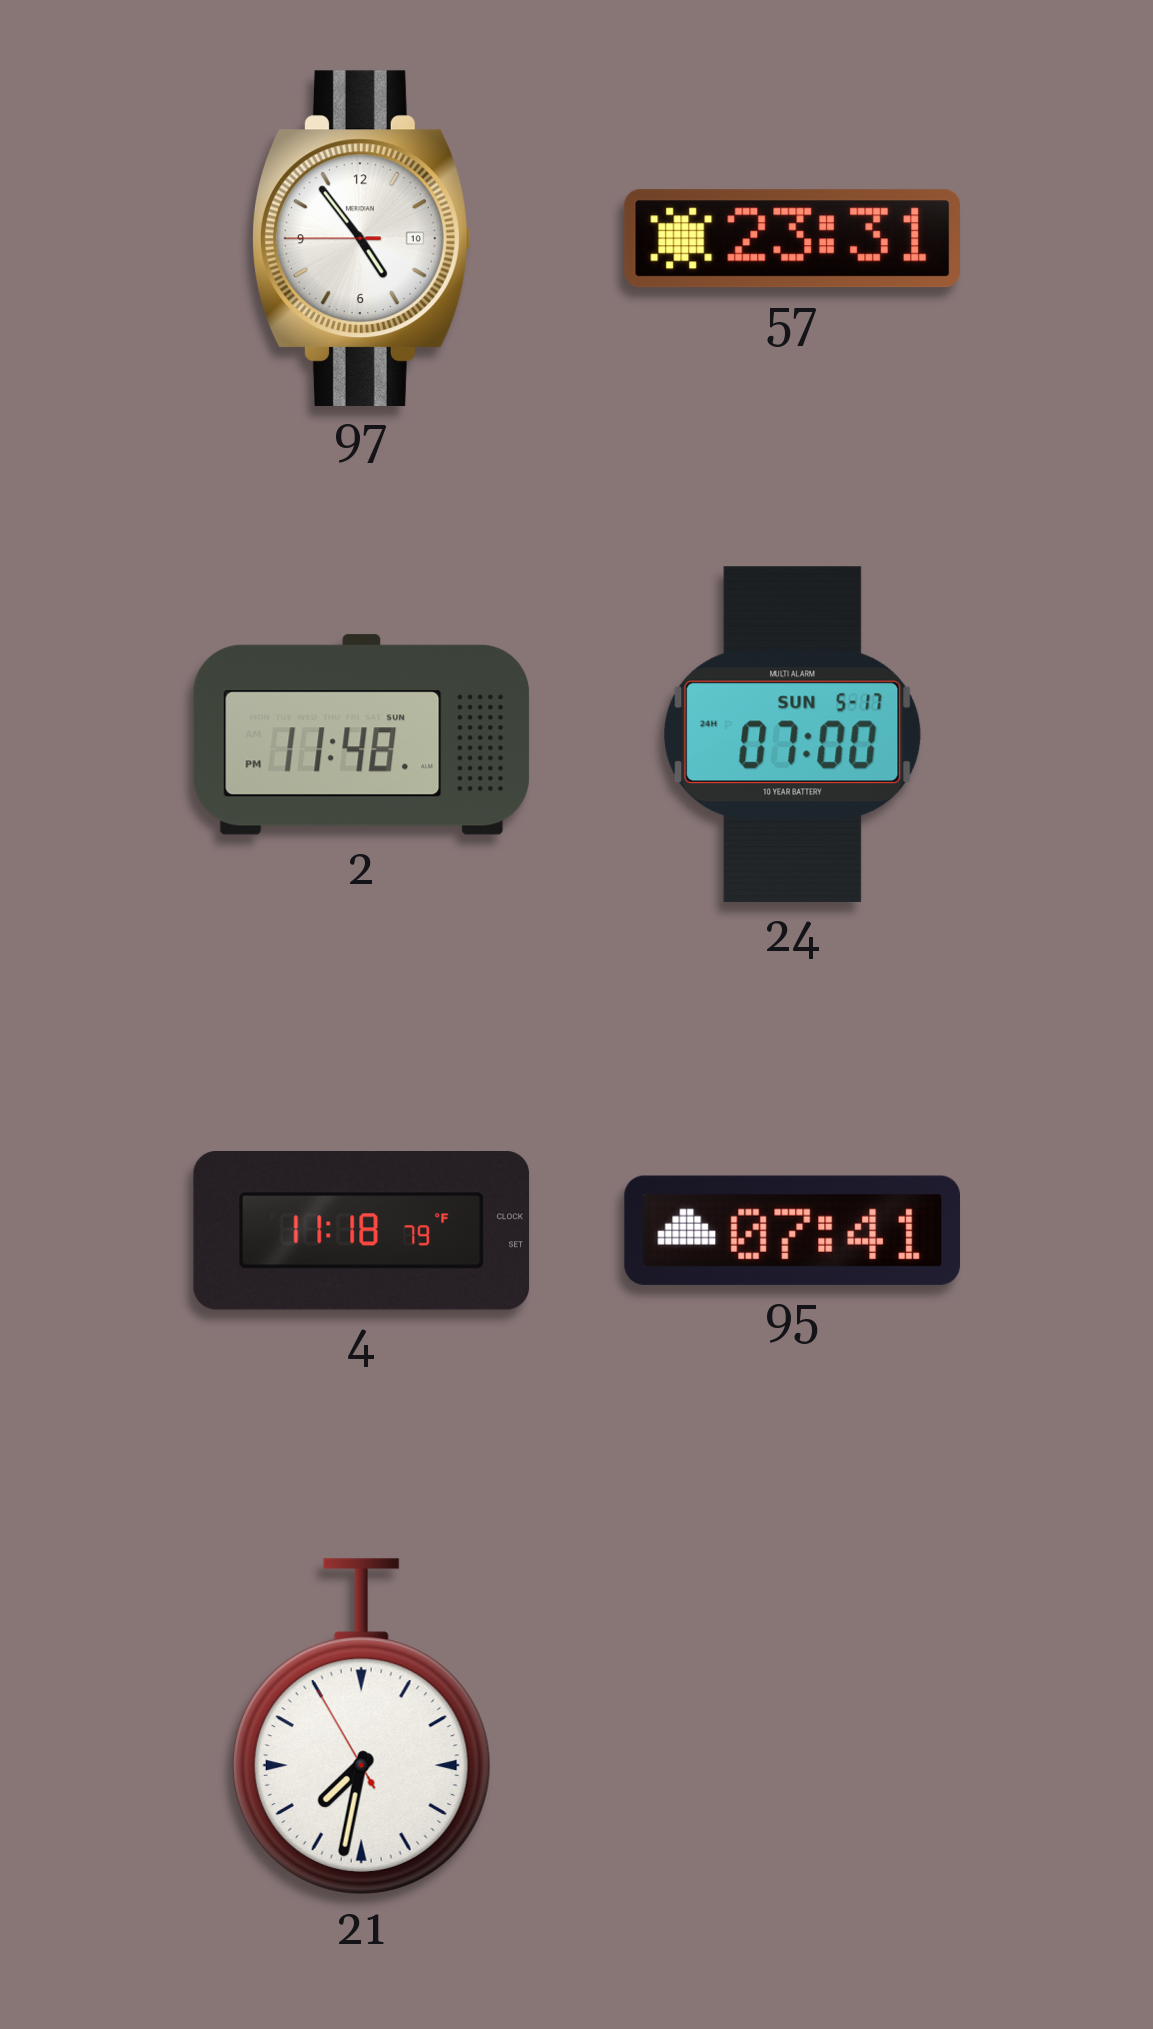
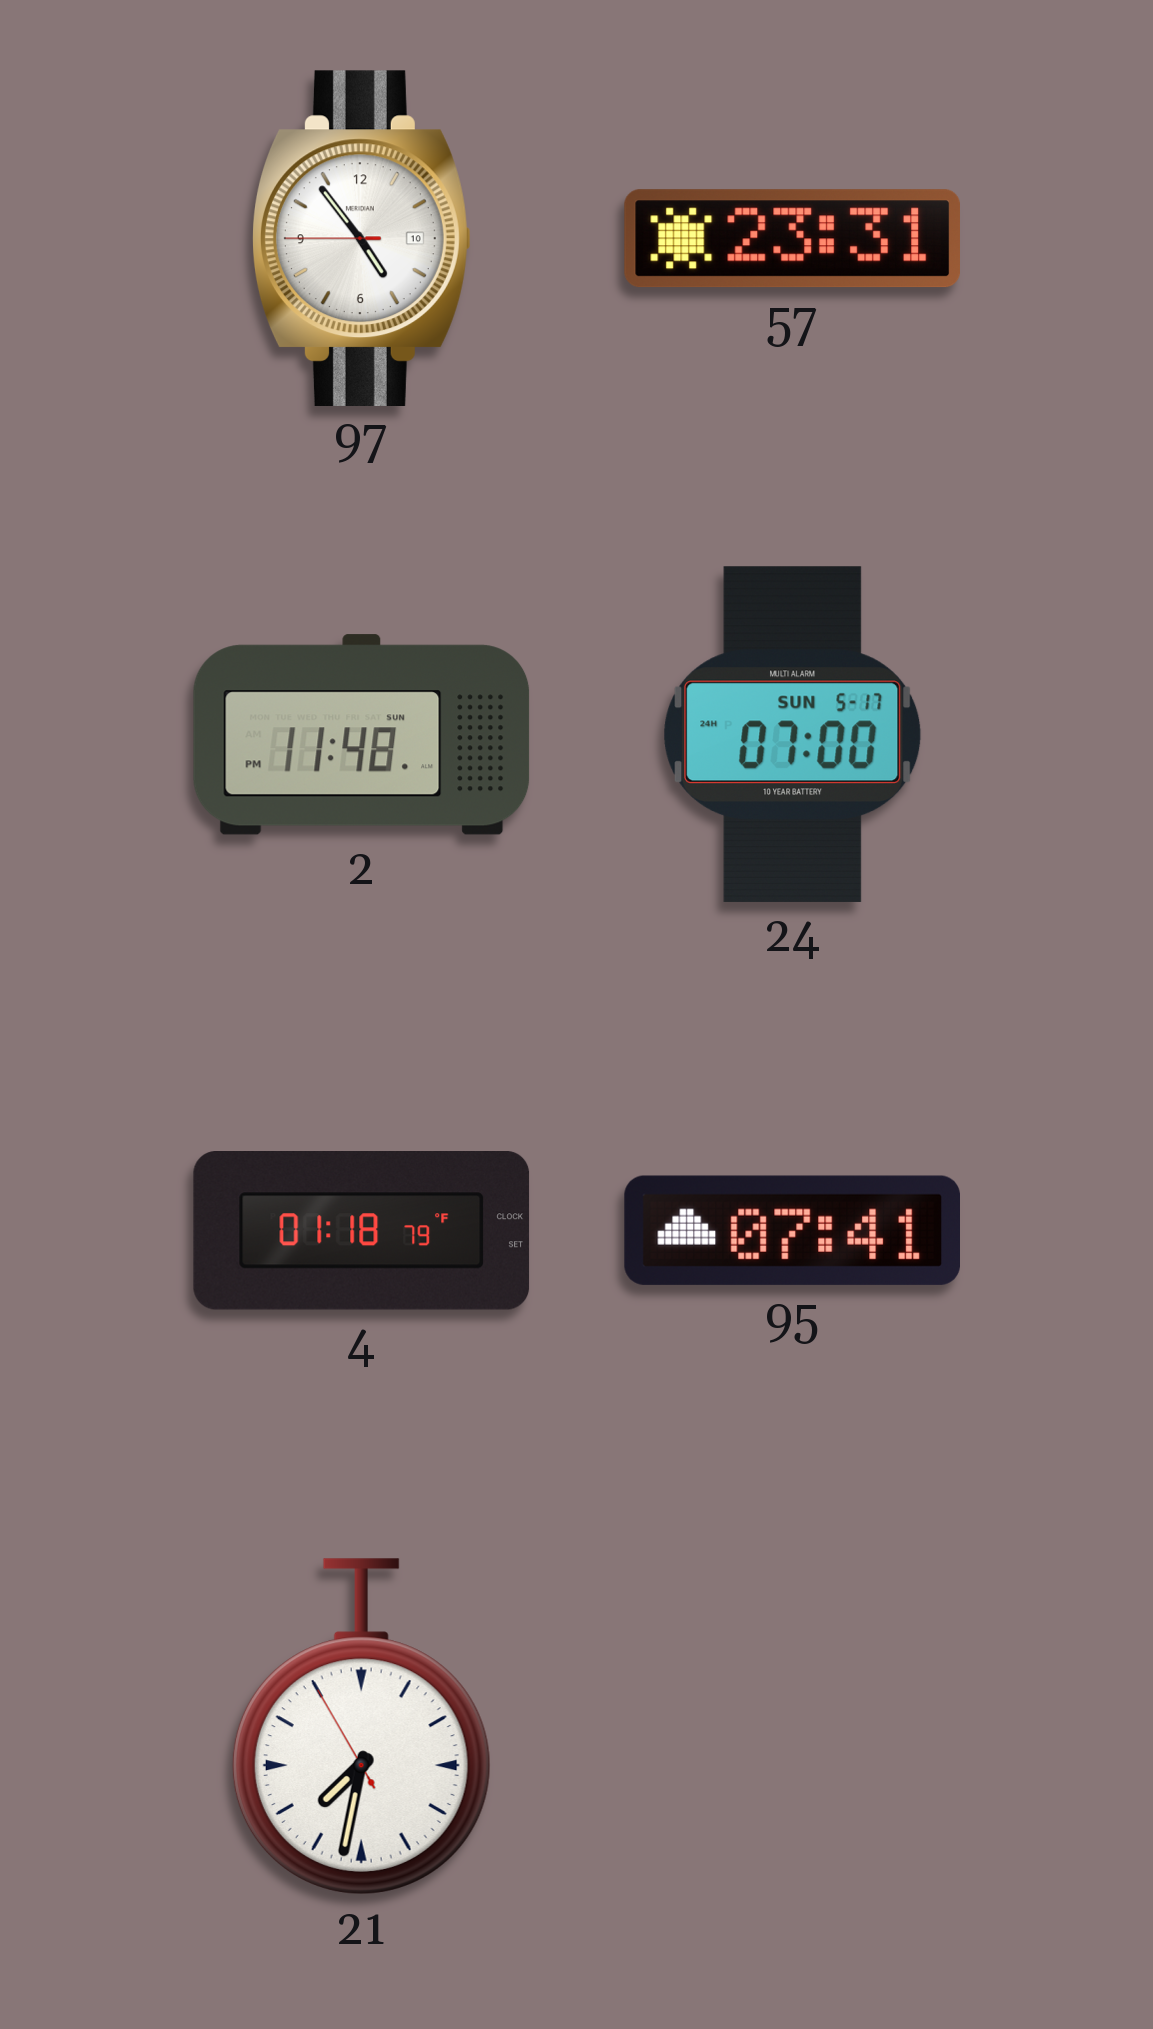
4: 11:18 -> 01:18
